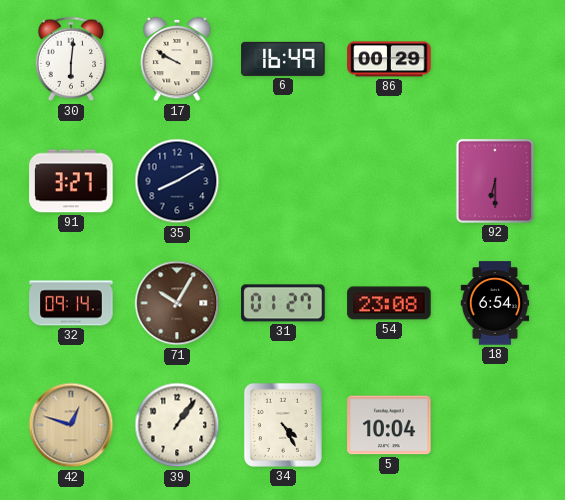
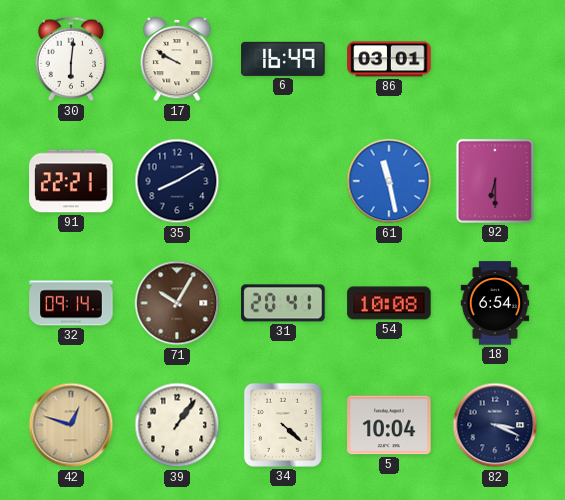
86: 00:29 -> 03:01
91: 3:27 -> 22:21
61: none -> 11:28
31: 01:27 -> 20:41
54: 23:08 -> 10:08
34: 4:25 -> 4:22
82: none -> 3:19
